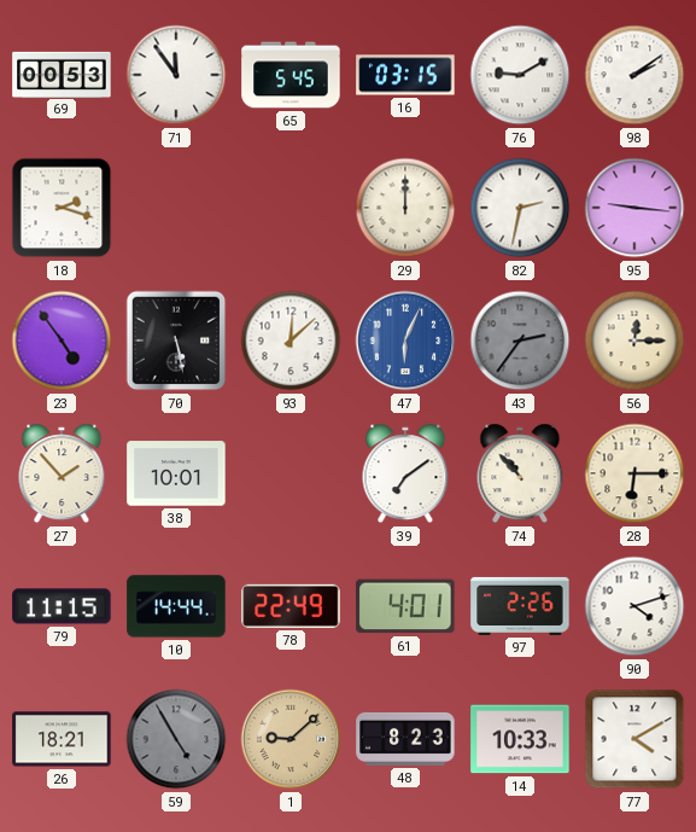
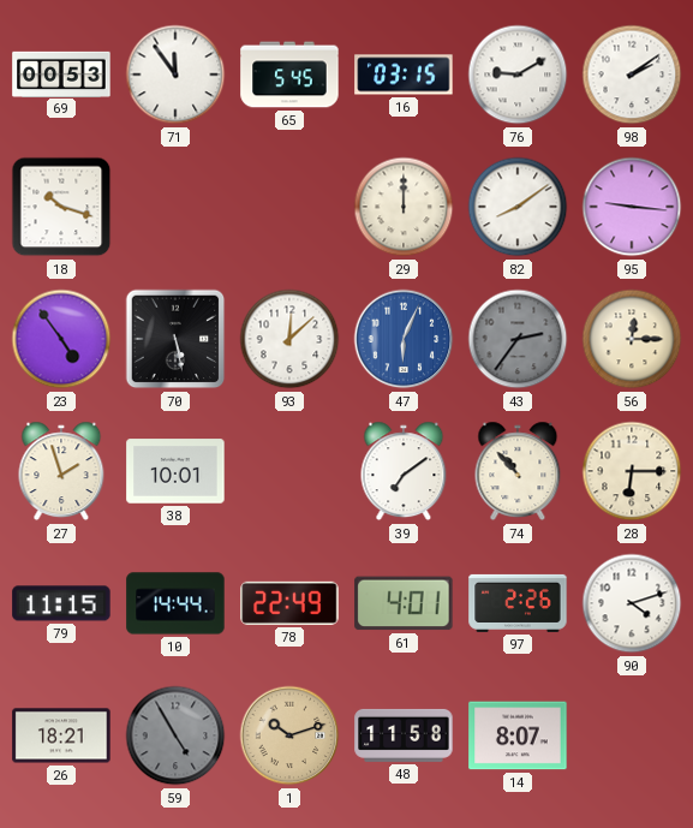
18: 2:18 -> 10:18
82: 2:32 -> 8:09
27: 1:53 -> 1:57
1: 9:08 -> 10:12
48: 8:23 -> 11:58
14: 10:33 -> 8:07
77: 4:10 -> none
